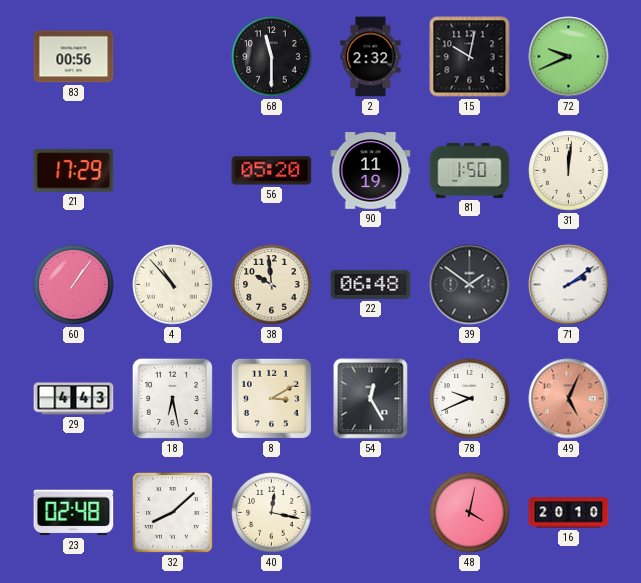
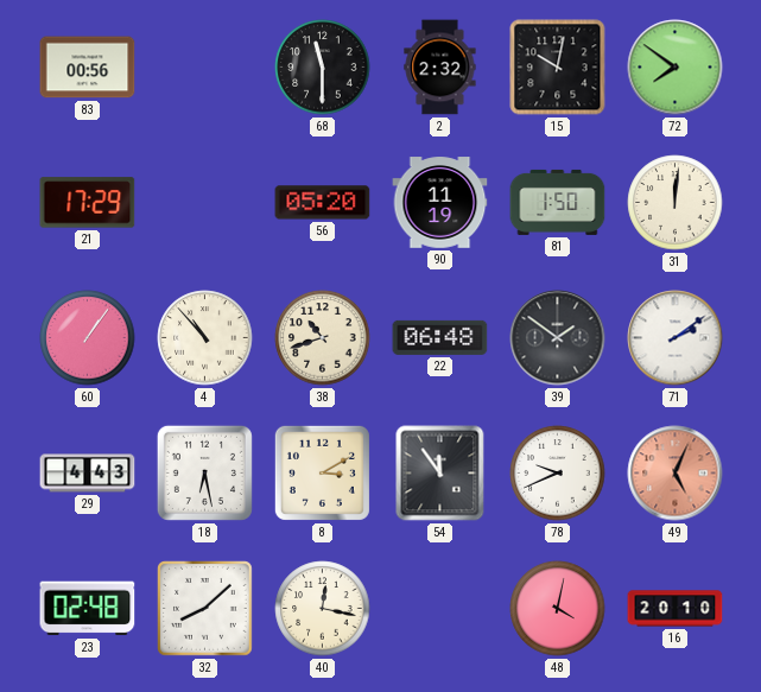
72: 9:41 -> 7:51
38: 9:59 -> 10:42
54: 12:25 -> 11:54
